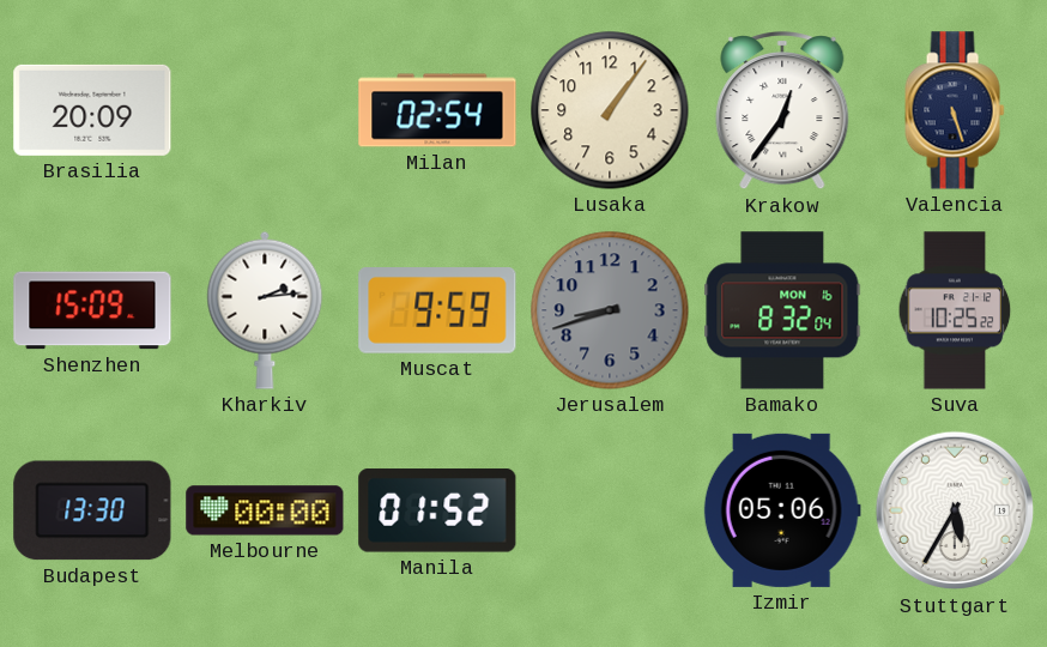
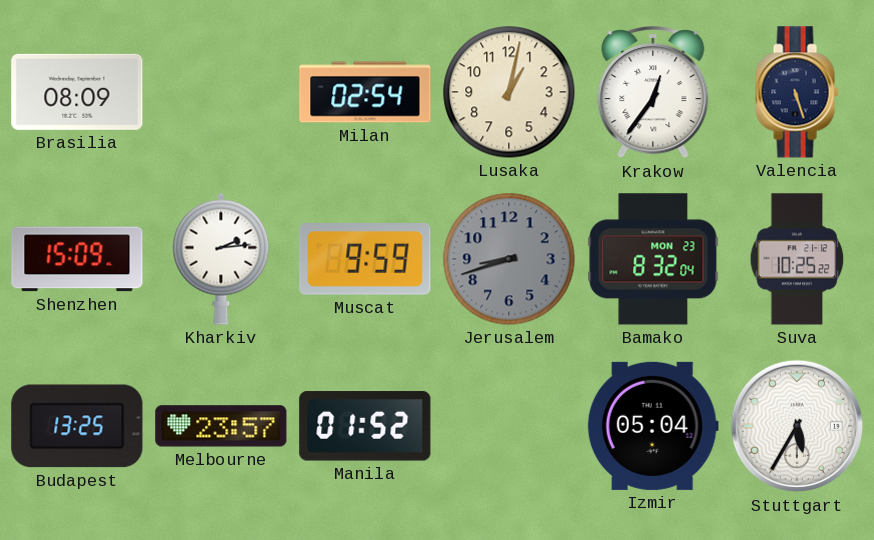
Brasilia: 20:09 -> 08:09
Lusaka: 1:06 -> 1:02
Bamako date: MON 16 -> MON 23
Budapest: 13:30 -> 13:25
Melbourne: 00:00 -> 23:57
Izmir: 05:06 -> 05:04
